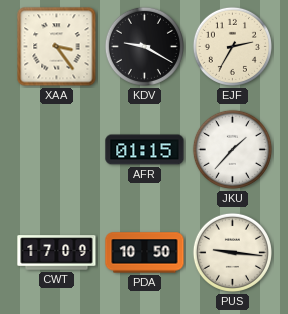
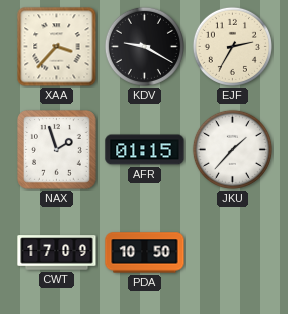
XAA: 3:24 -> 3:37
NAX: none -> 1:57
PUS: 9:16 -> none
